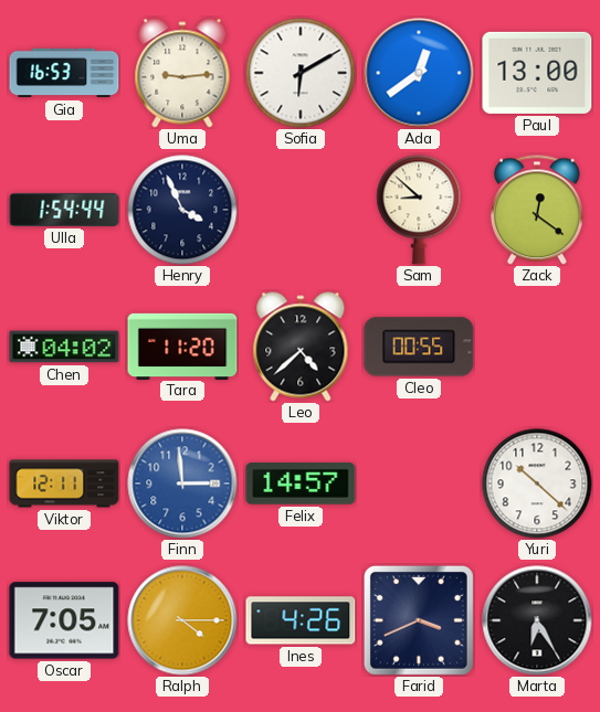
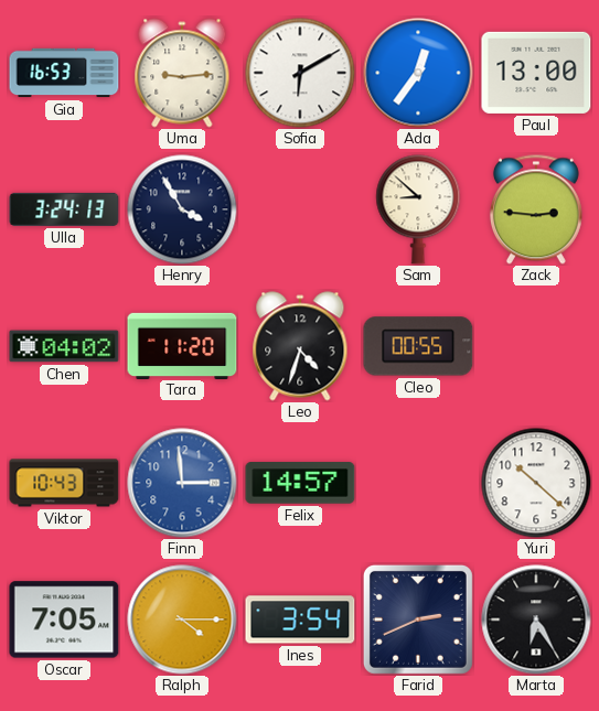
Ada: 12:39 -> 12:36
Ulla: 1:54 -> 3:24
Henry: 3:56 -> 3:55
Zack: 12:21 -> 2:46
Leo: 4:38 -> 4:33
Viktor: 12:11 -> 10:43
Ines: 4:26 -> 3:54
Farid: 3:41 -> 2:41
